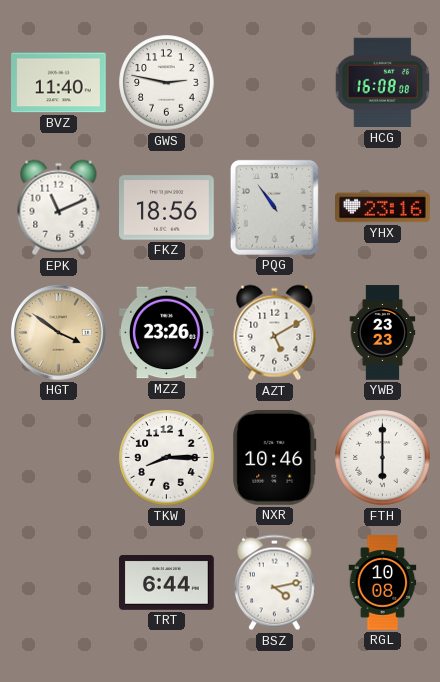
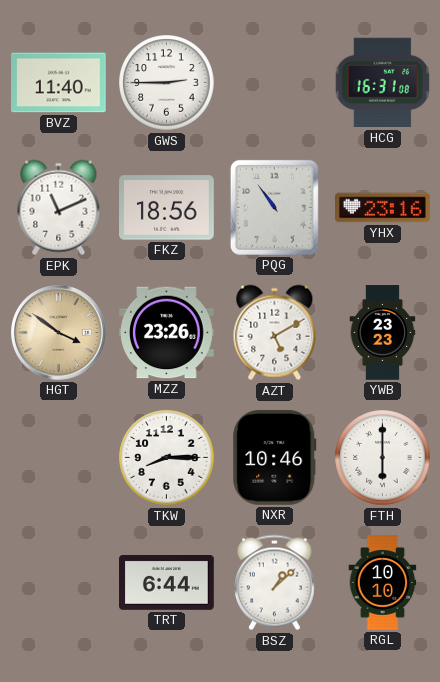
GWS: 2:47 -> 2:45
HCG: 16:08 -> 16:31
BSZ: 4:13 -> 1:08
RGL: 10:08 -> 10:10
